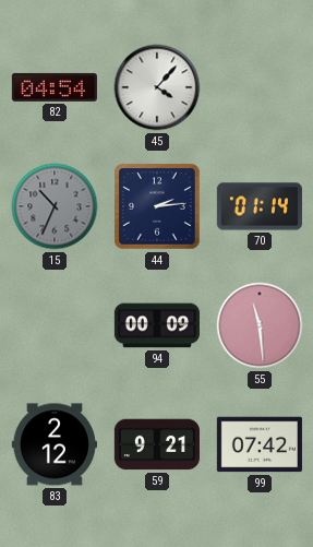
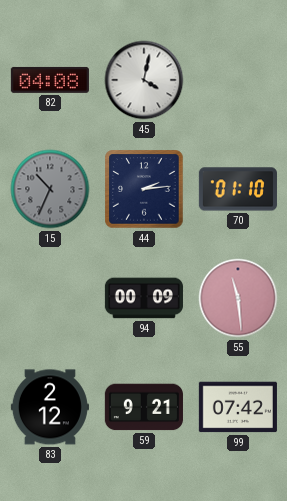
82: 04:54 -> 04:08
45: 4:07 -> 4:02
70: 01:14 -> 01:10
